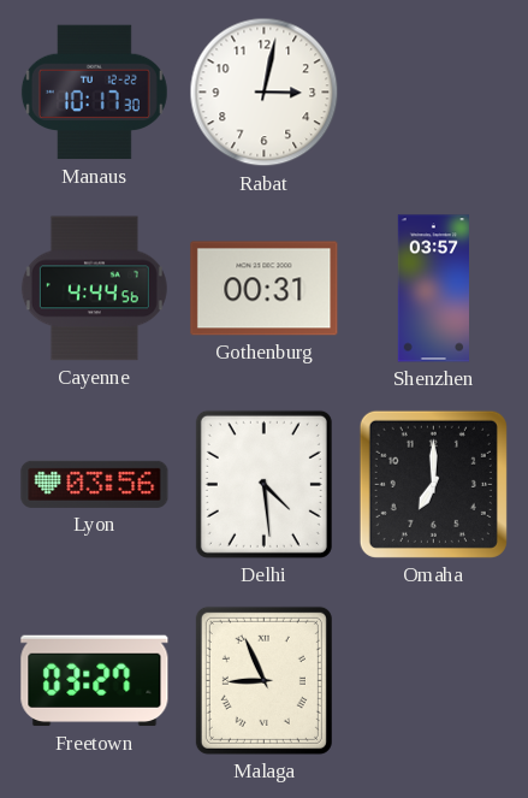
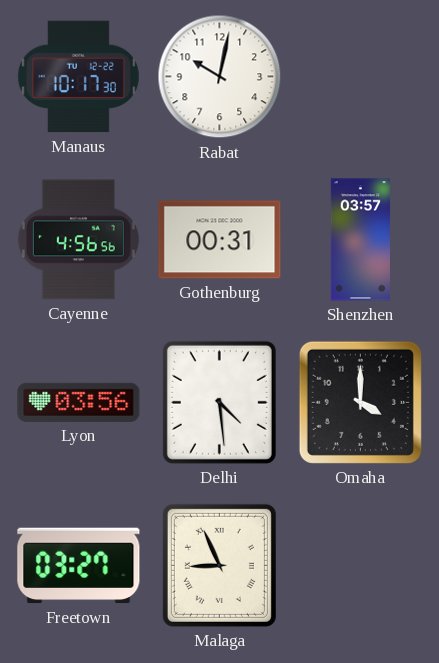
Rabat: 3:02 -> 10:02
Cayenne: 4:44 -> 4:56
Omaha: 7:00 -> 4:00
